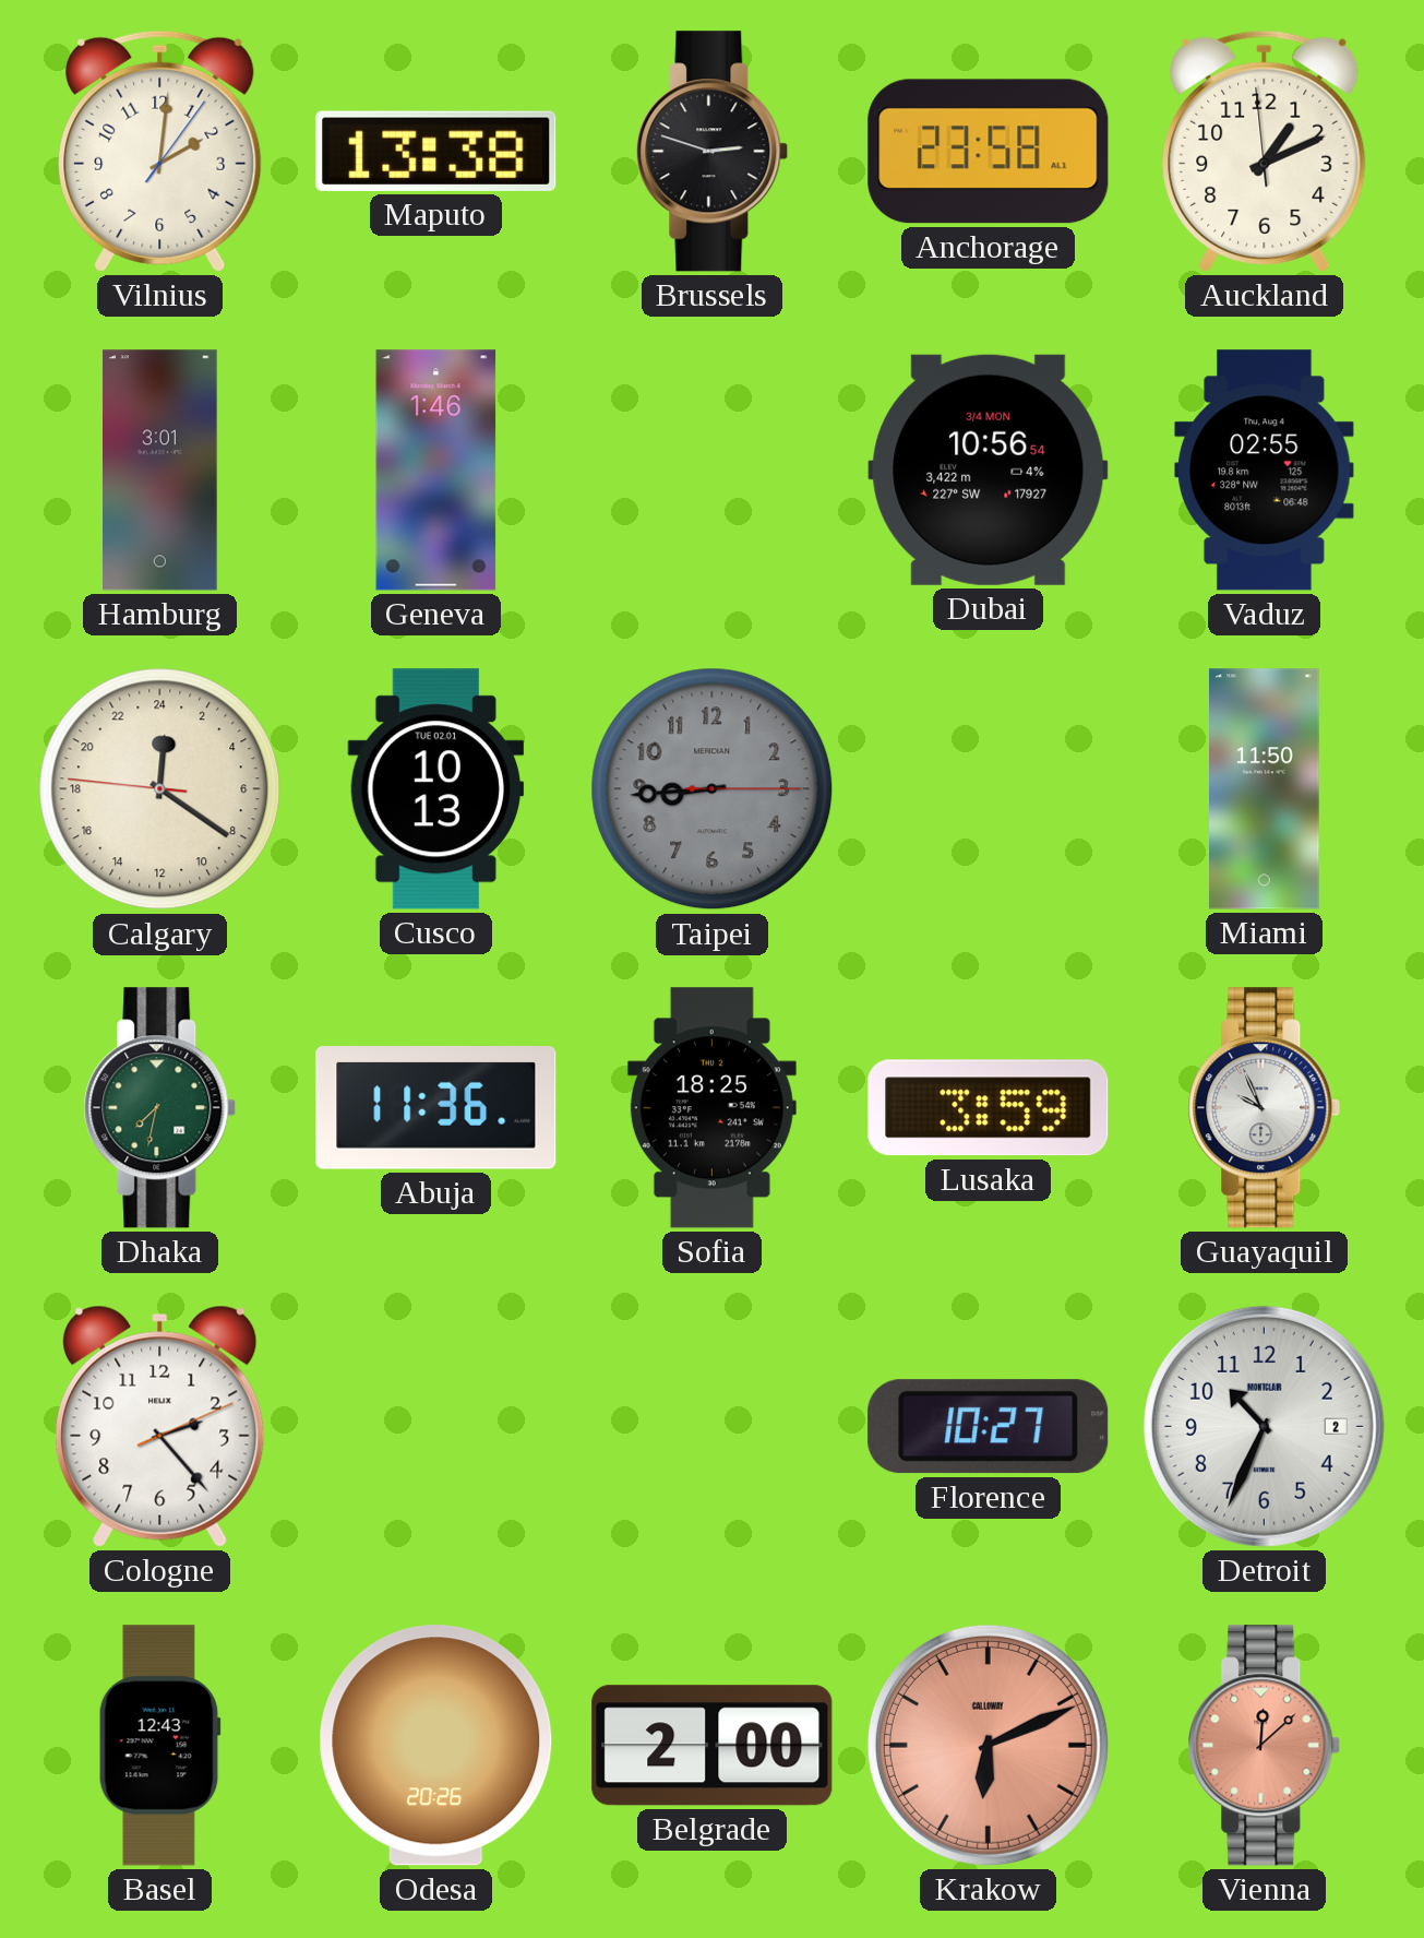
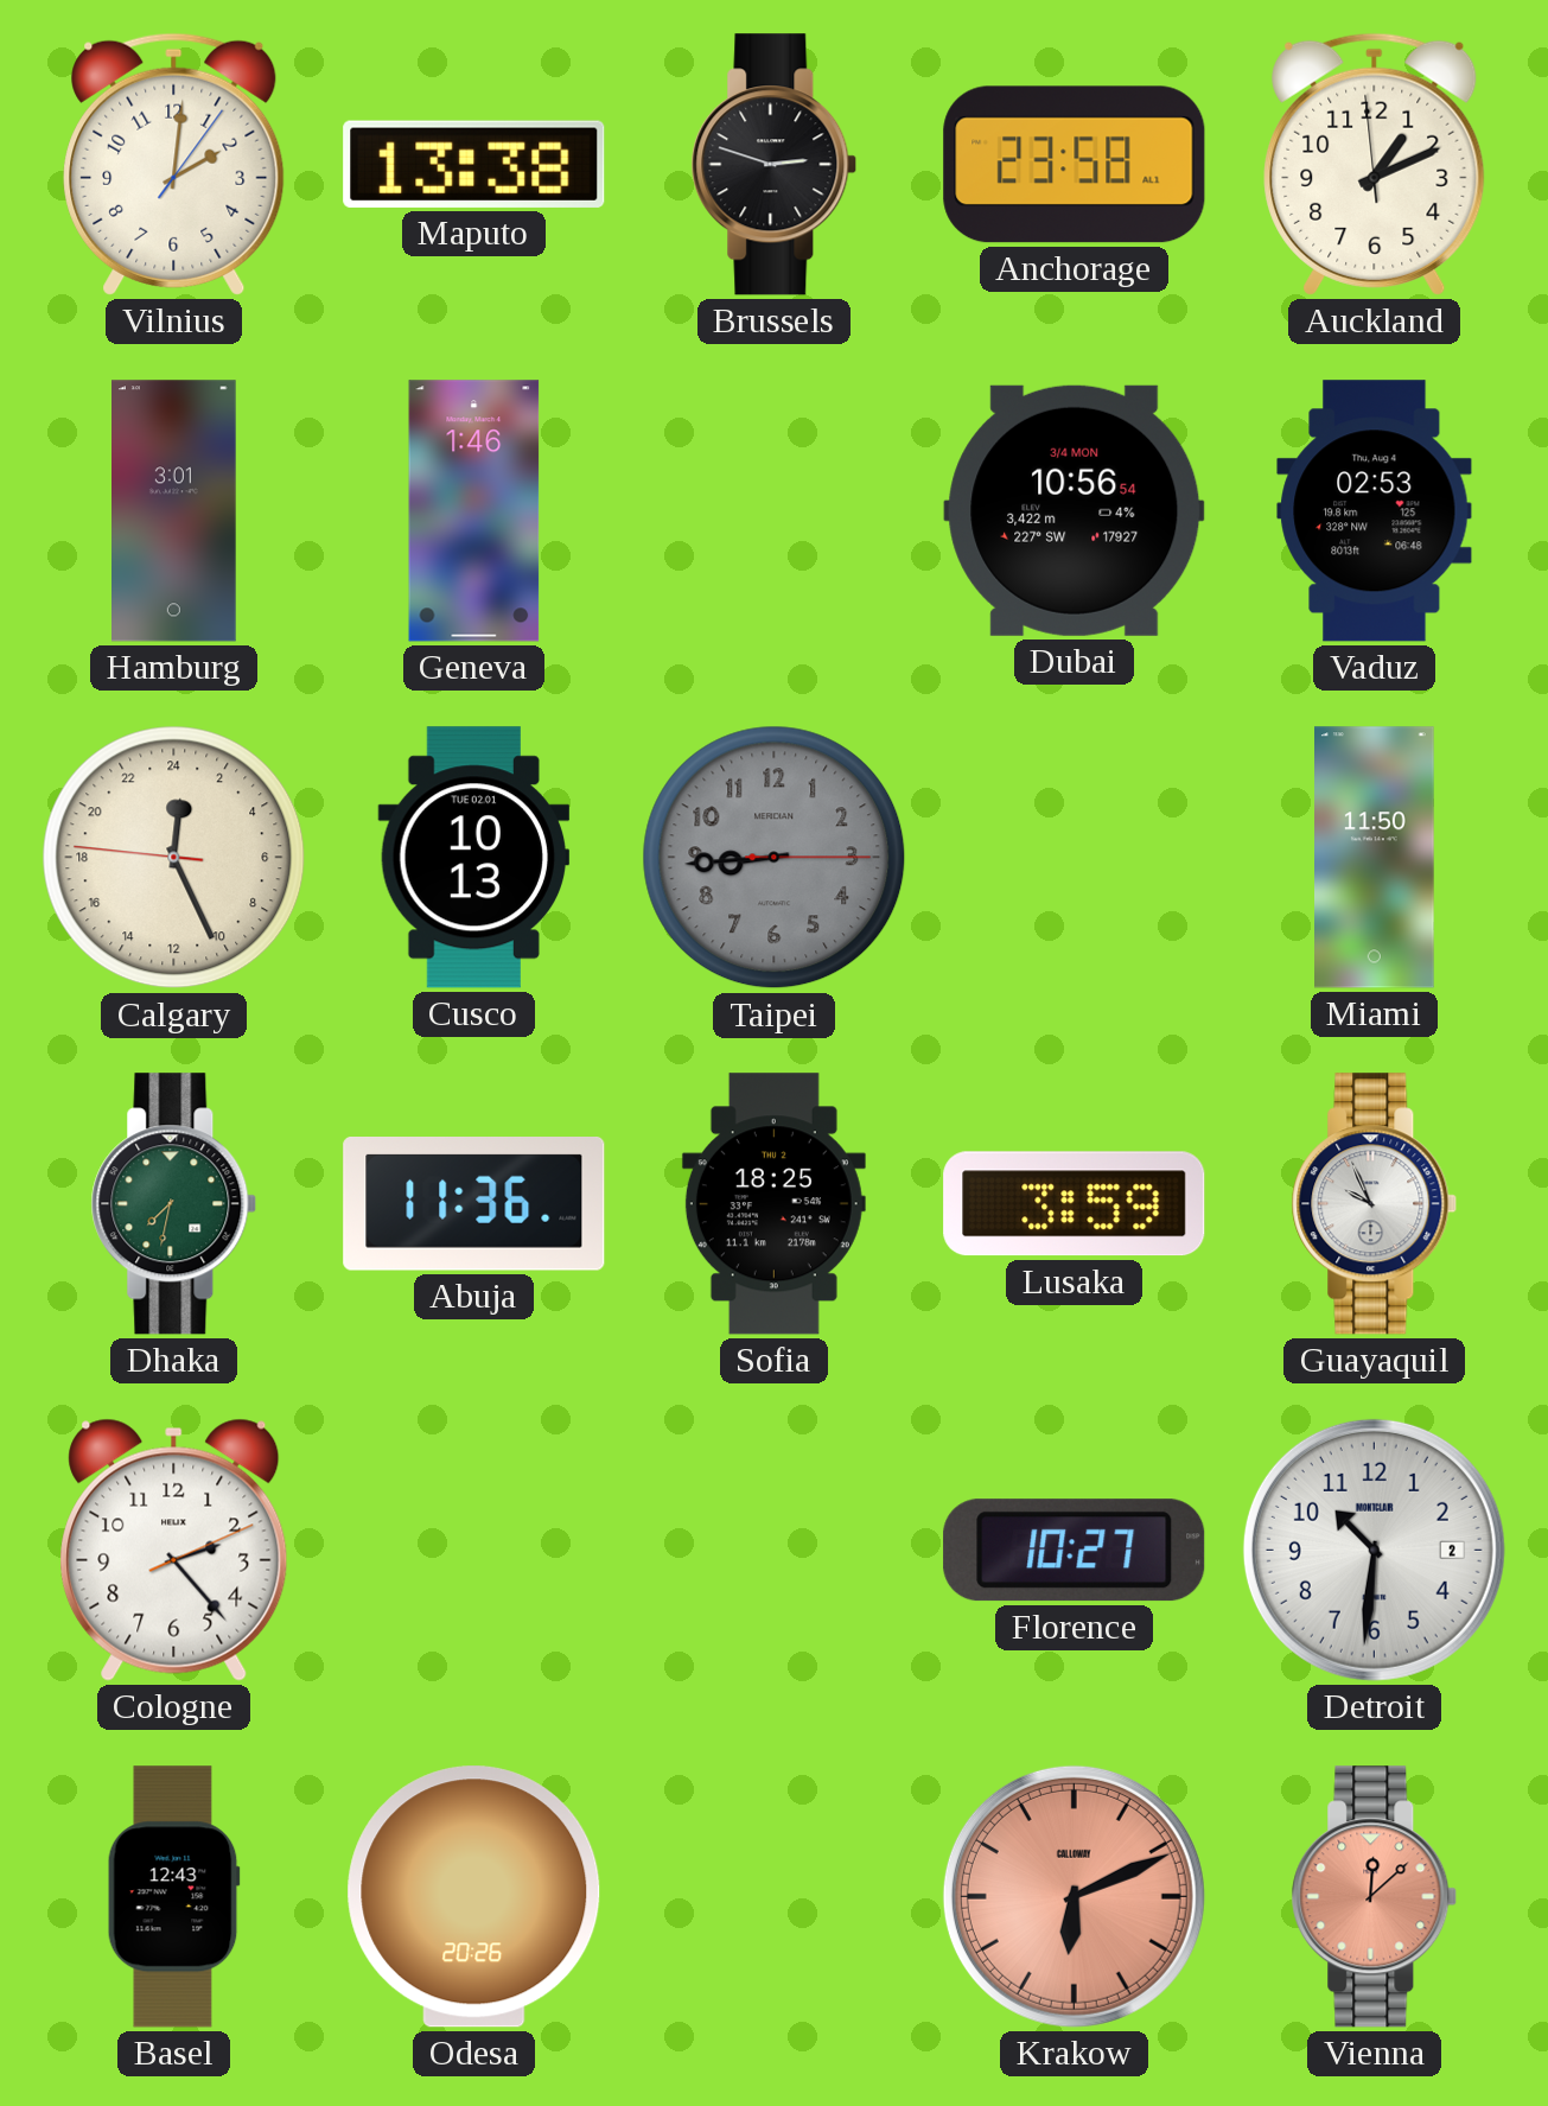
Vaduz: 02:55 -> 02:53
Calgary: 0:20 -> 0:25
Detroit: 10:34 -> 10:31
Belgrade: 2:00 -> none
